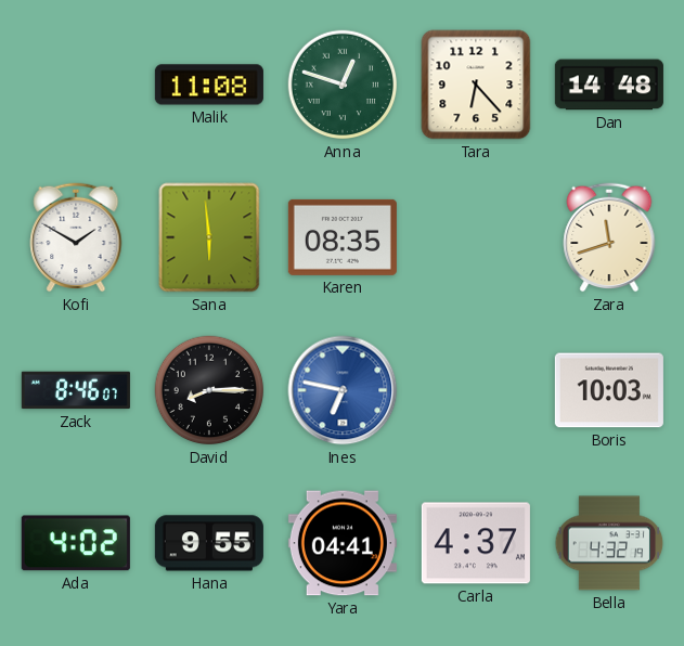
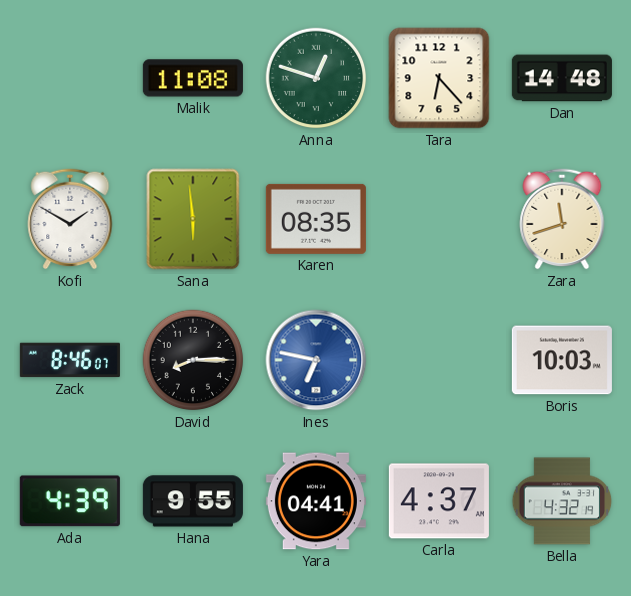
Ada: 4:02 -> 4:39
